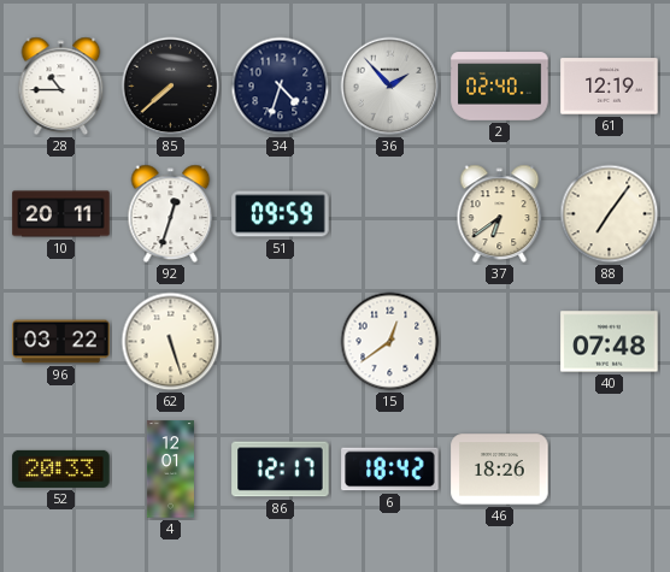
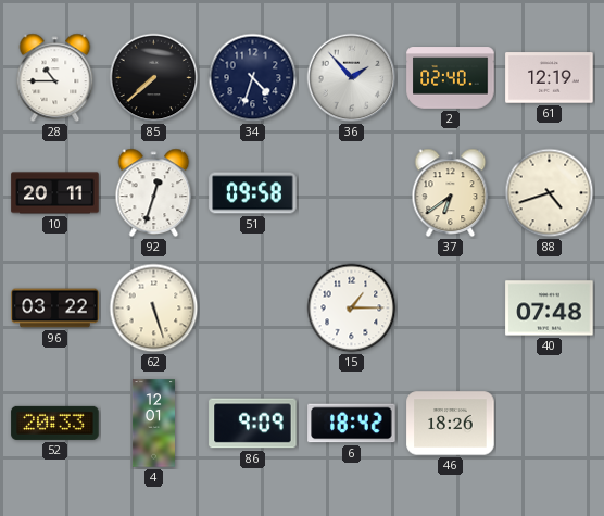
51: 09:59 -> 09:58
88: 7:06 -> 4:42
15: 12:39 -> 1:15
86: 12:17 -> 9:09
